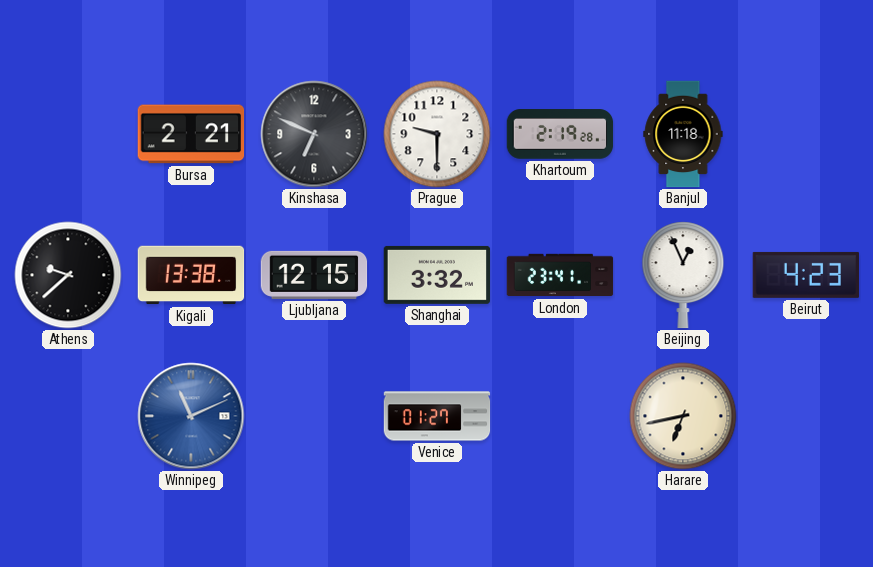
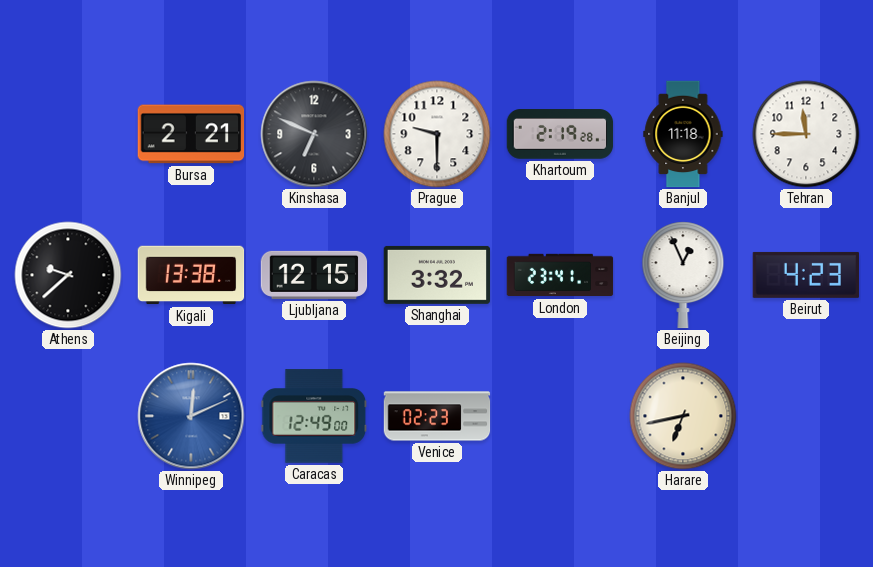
Tehran: none -> 11:45
Winnipeg: 11:11 -> 12:11
Caracas: none -> 12:49
Venice: 01:27 -> 02:23
